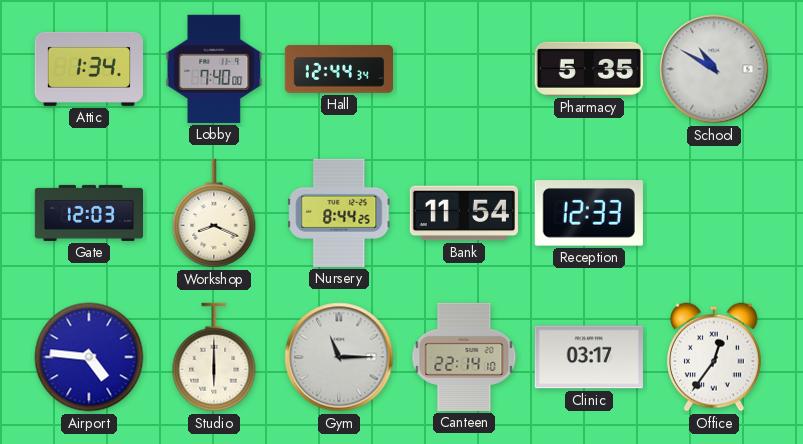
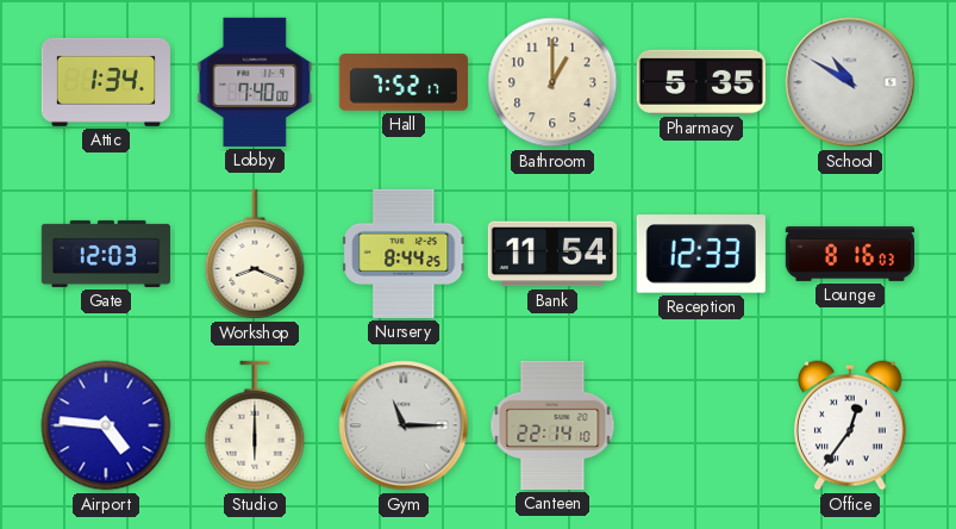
Hall: 12:44 -> 7:52
Bathroom: none -> 1:00
Lounge: none -> 8:16
Clinic: 03:17 -> none
